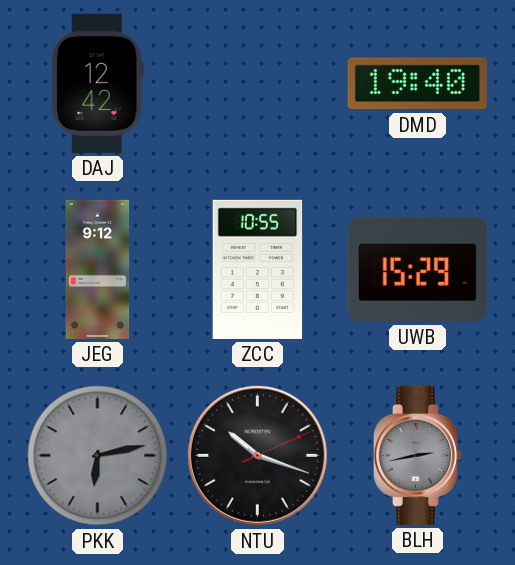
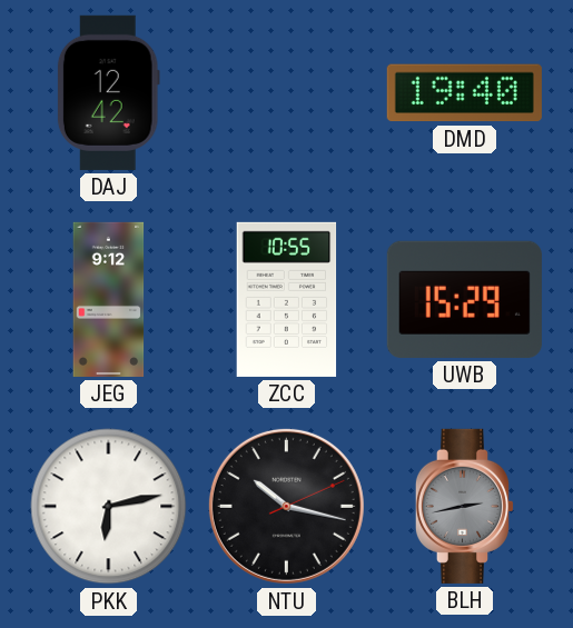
PKK dial: grey -> white
NTU: 10:18 -> 10:17
